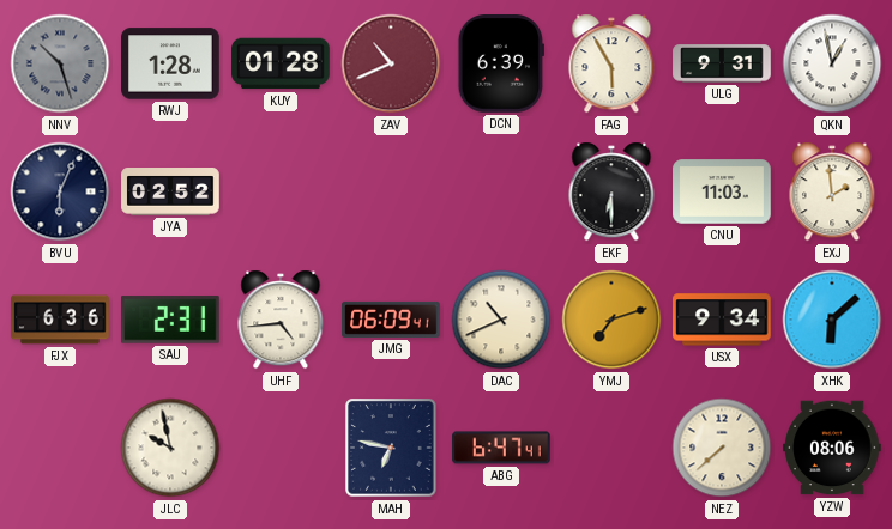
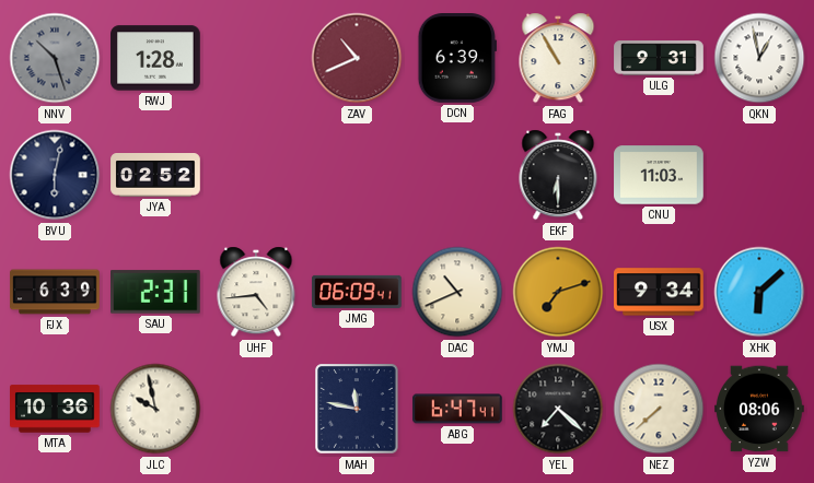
KUY: 01:28 -> none
FAG: 5:55 -> 10:55
BVU: 6:04 -> 6:02
EXJ: 1:59 -> none
FJX: 6:36 -> 6:39
MTA: none -> 10:36
MAH: 6:47 -> 11:47
YEL: none -> 7:22
